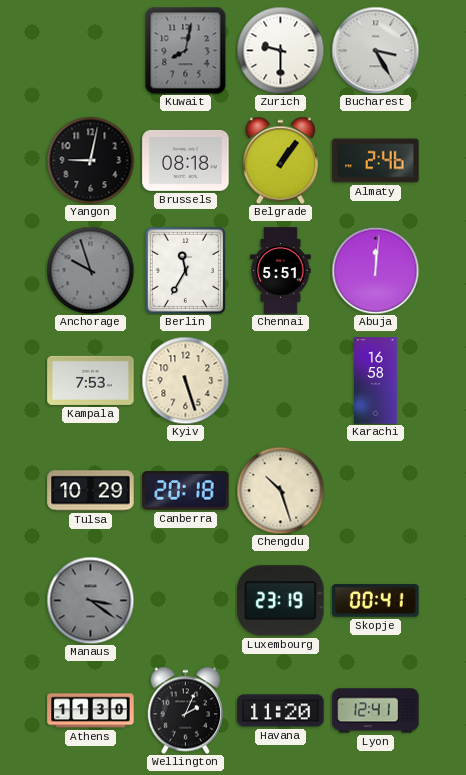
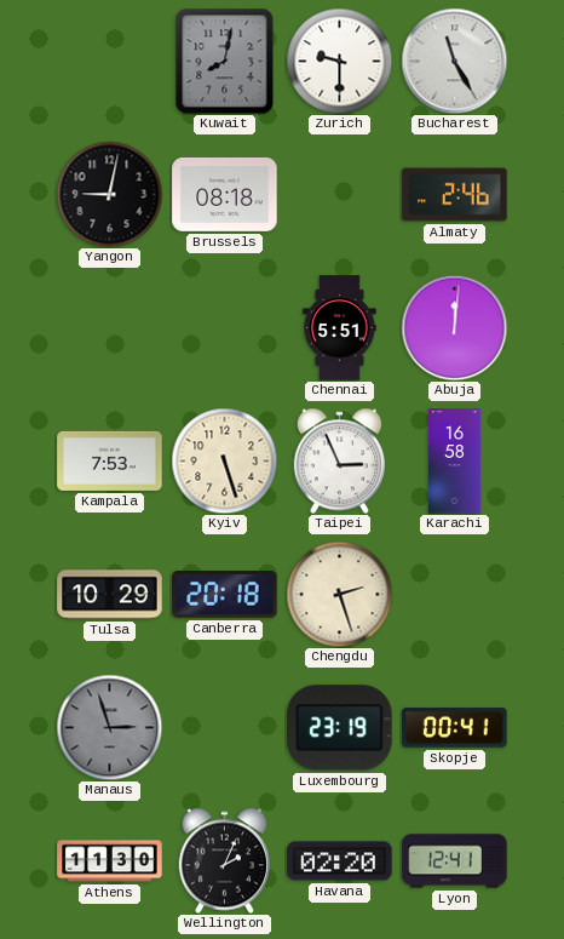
Bucharest: 3:25 -> 11:25
Belgrade: 1:06 -> none
Anchorage: 9:57 -> none
Berlin: 11:35 -> none
Taipei: none -> 2:56
Chengdu: 10:27 -> 2:27
Manaus: 3:21 -> 2:57
Havana: 11:20 -> 02:20
